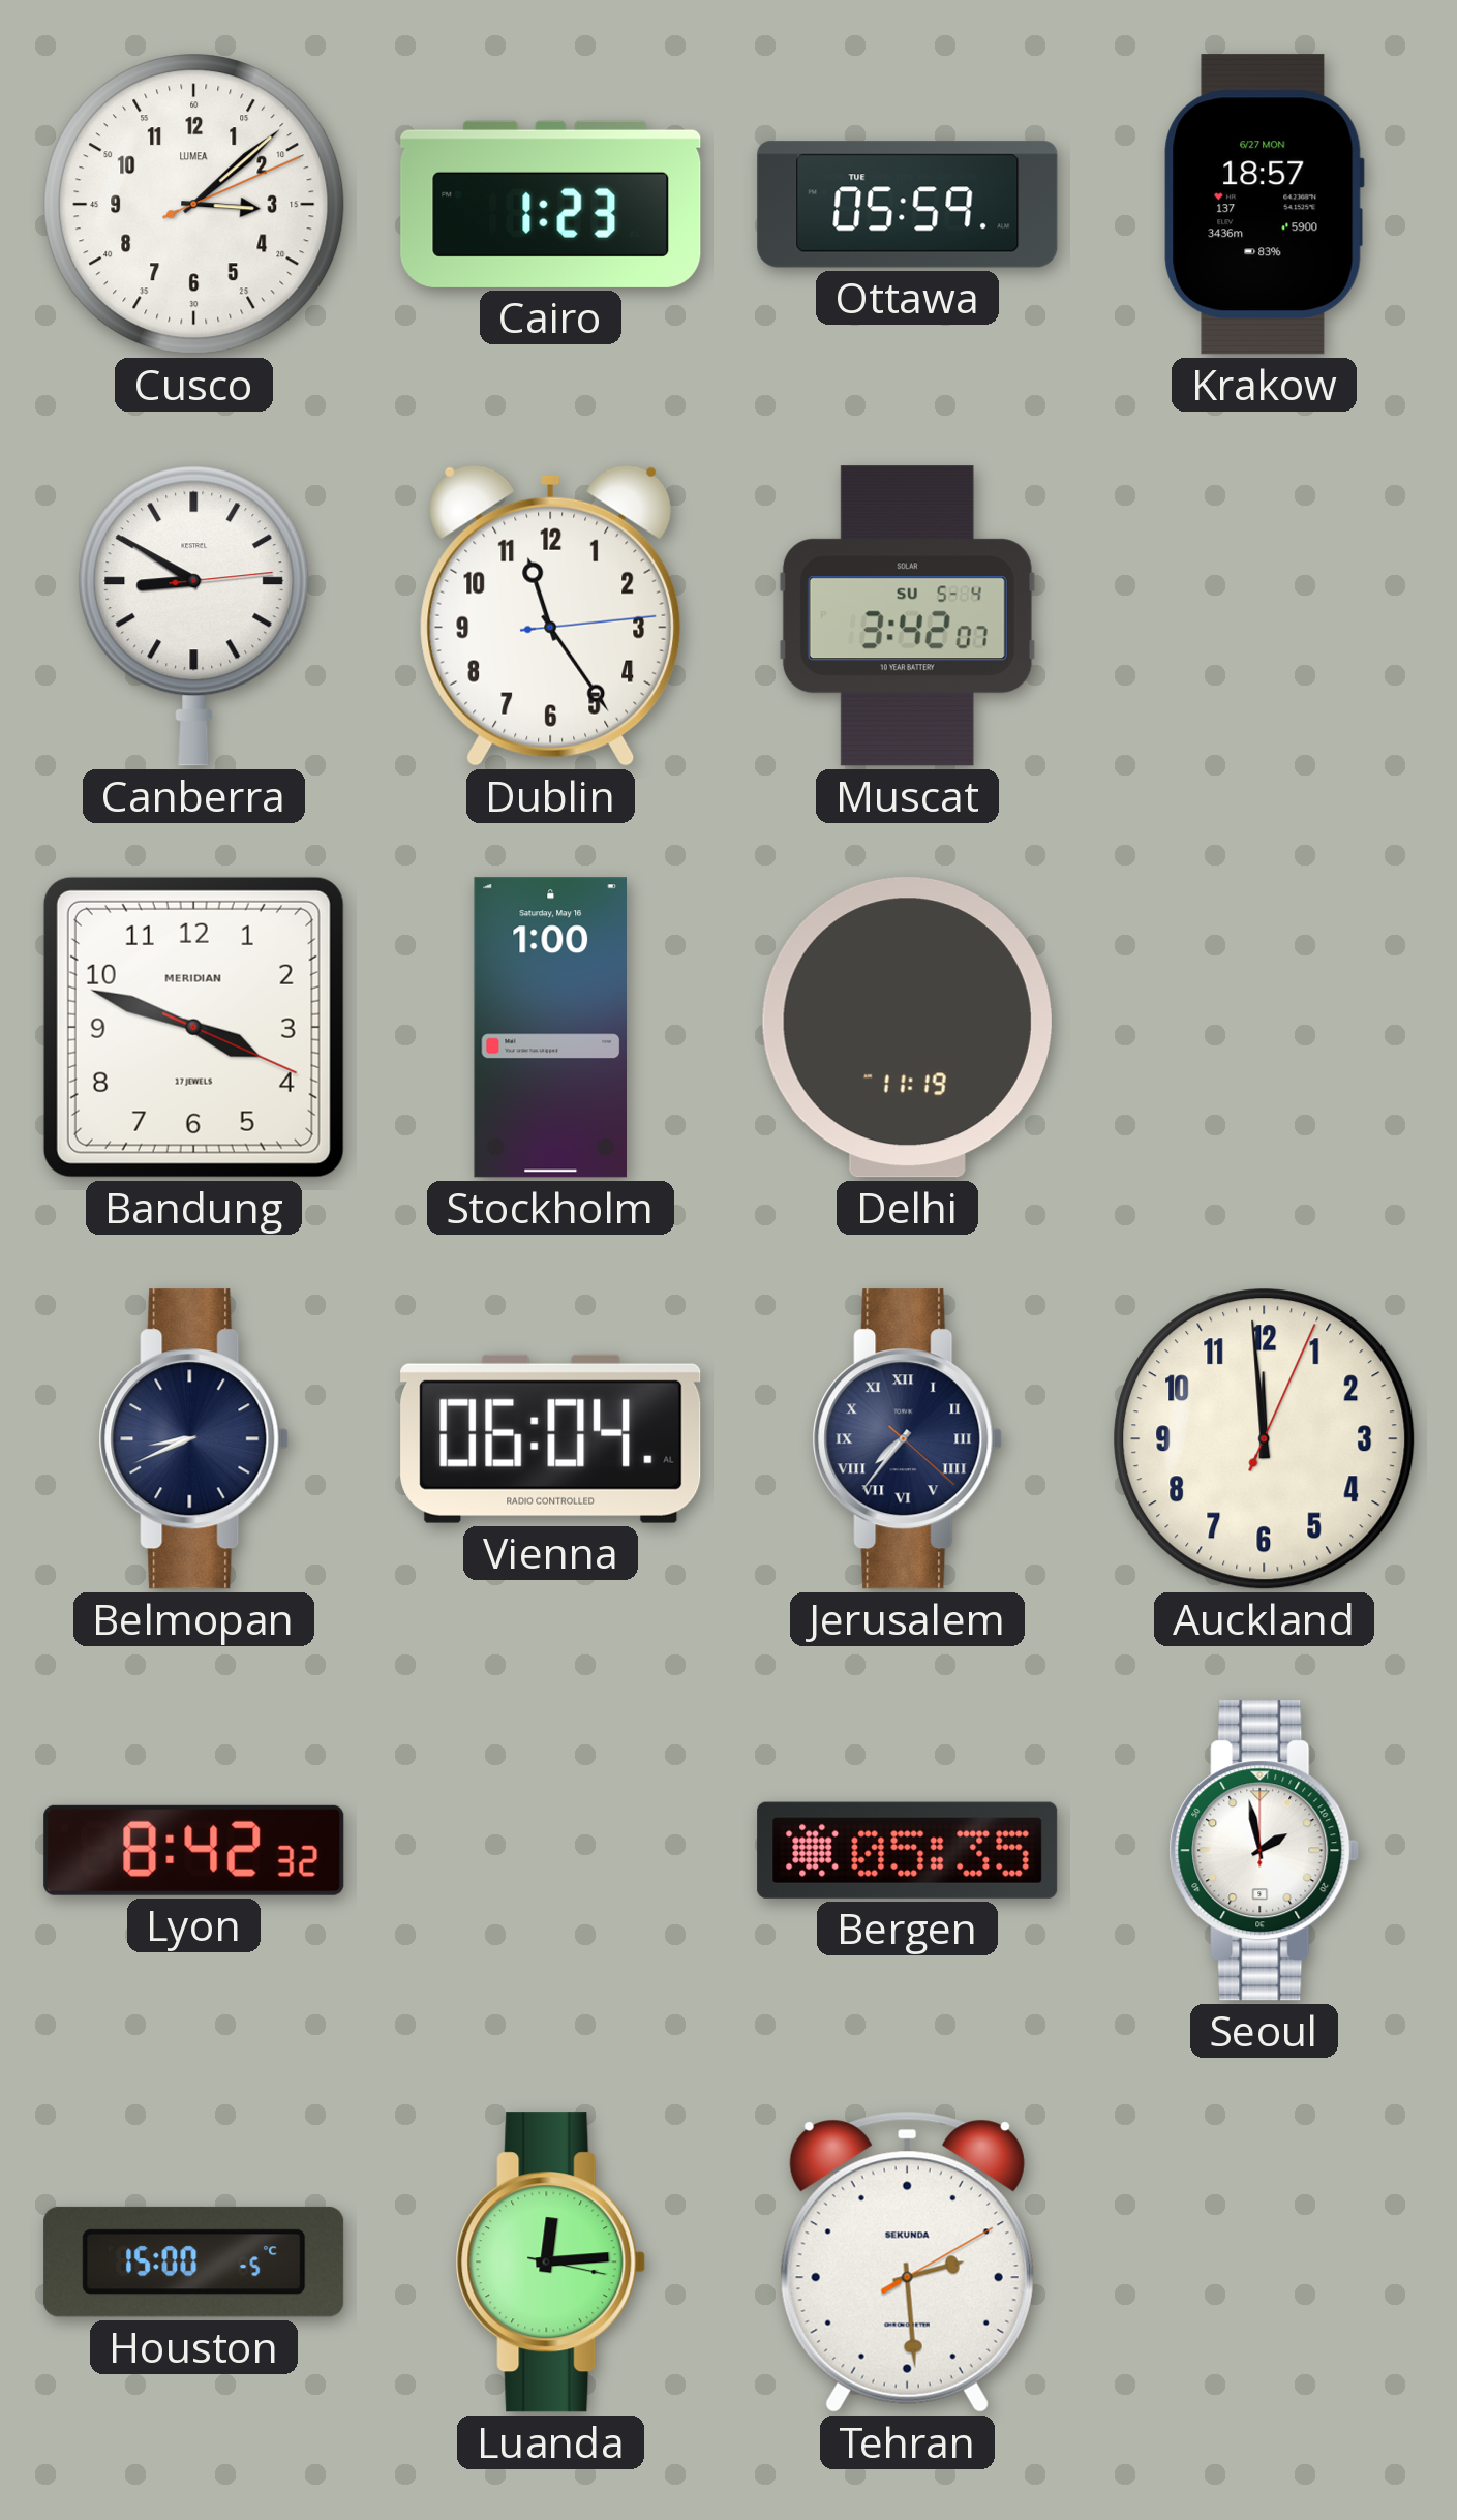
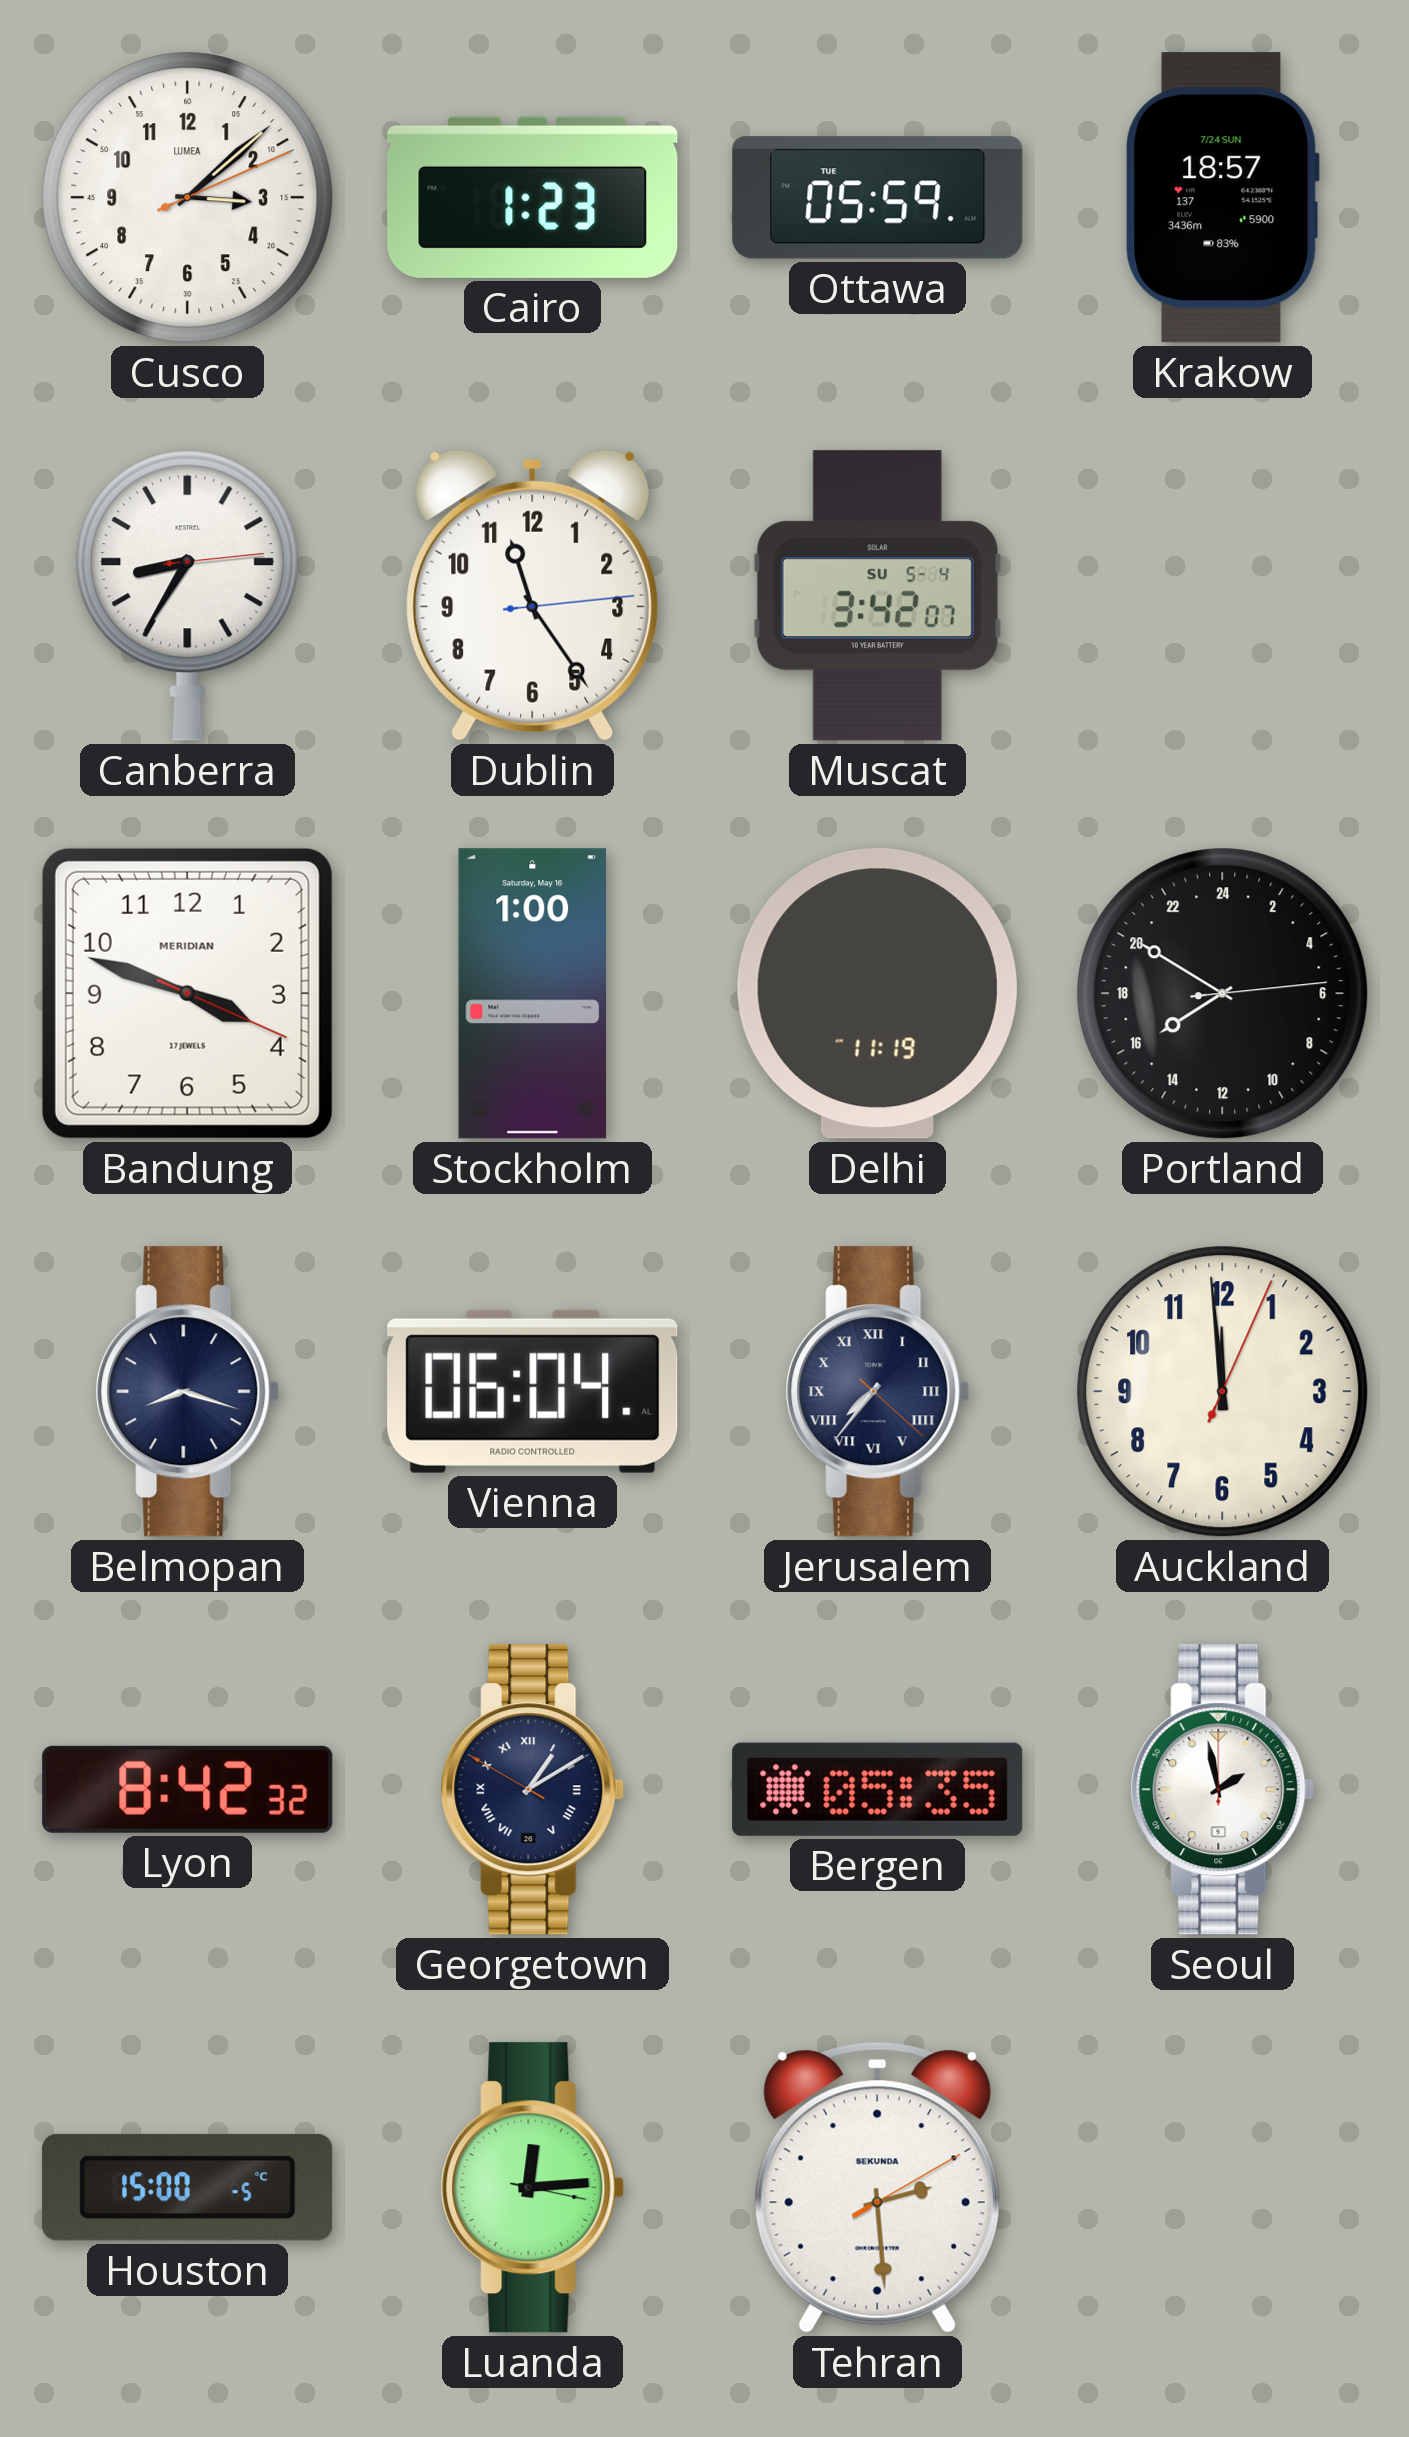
Krakow date: 6/27 MON -> 7/24 SUN
Canberra: 8:50 -> 8:35
Portland: none -> 15:50
Belmopan: 8:41 -> 8:18
Georgetown: none -> 1:09
